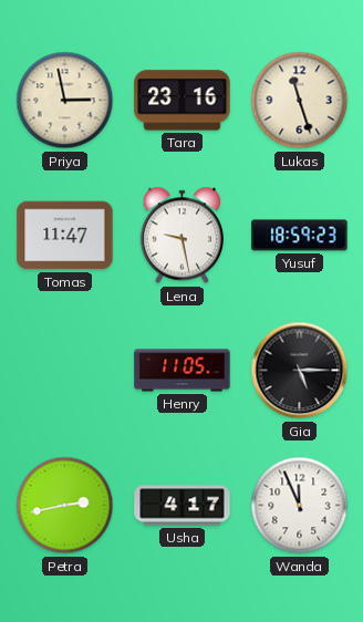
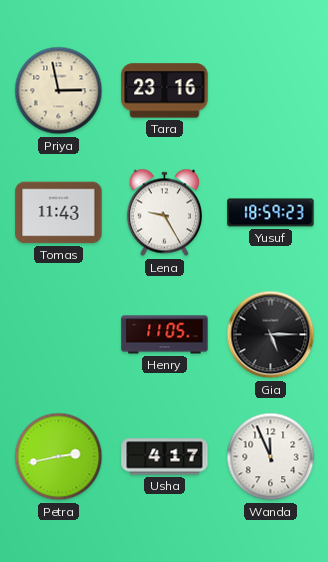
Lukas: 11:27 -> none
Tomas: 11:47 -> 11:43
Lena: 9:28 -> 9:25
